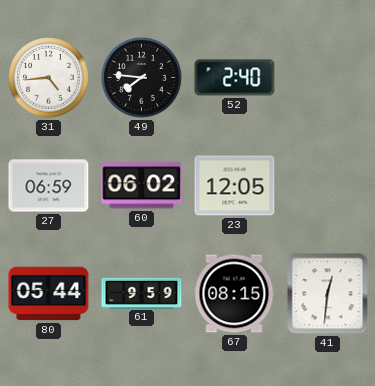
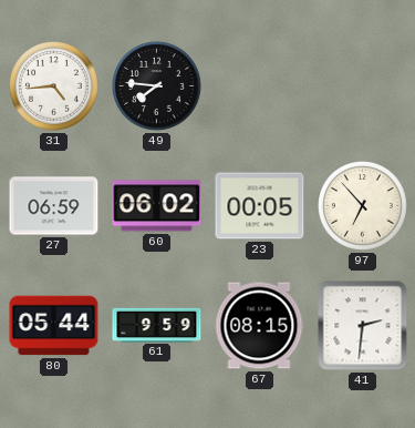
52: 2:40 -> none
23: 12:05 -> 00:05
97: none -> 6:53
41: 12:31 -> 2:31
